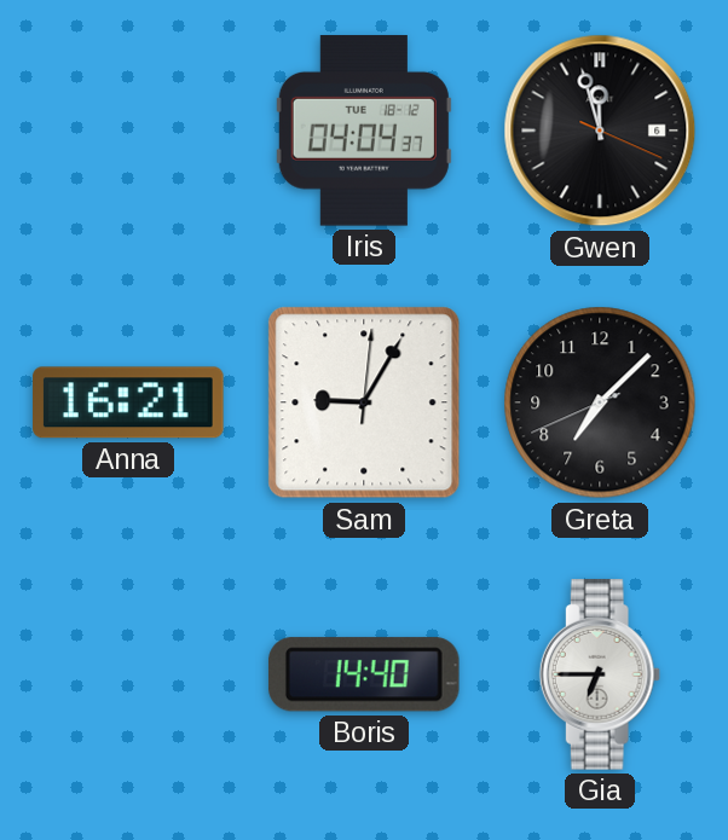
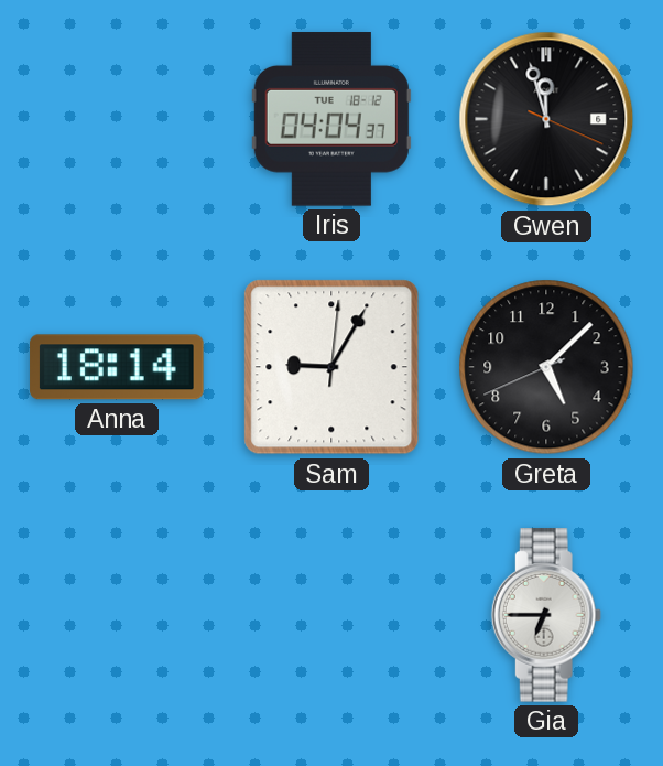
Anna: 16:21 -> 18:14
Greta: 7:07 -> 5:07
Boris: 14:40 -> none
